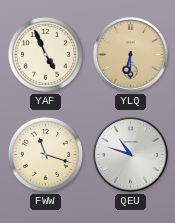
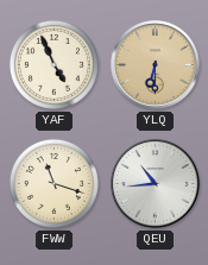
QEU: 10:48 -> 10:44
